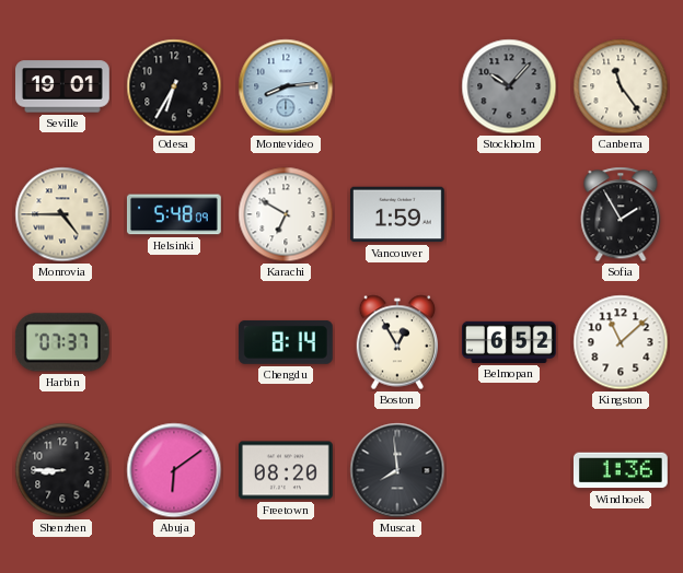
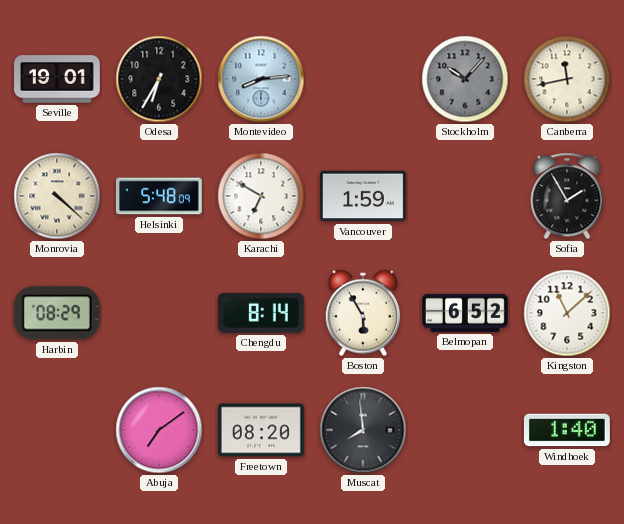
Canberra: 11:24 -> 11:43
Monrovia: 4:45 -> 4:22
Harbin: 07:37 -> 08:29
Boston: 12:55 -> 5:55
Shenzhen: 8:45 -> none
Abuja: 6:09 -> 7:09
Windhoek: 1:36 -> 1:40
